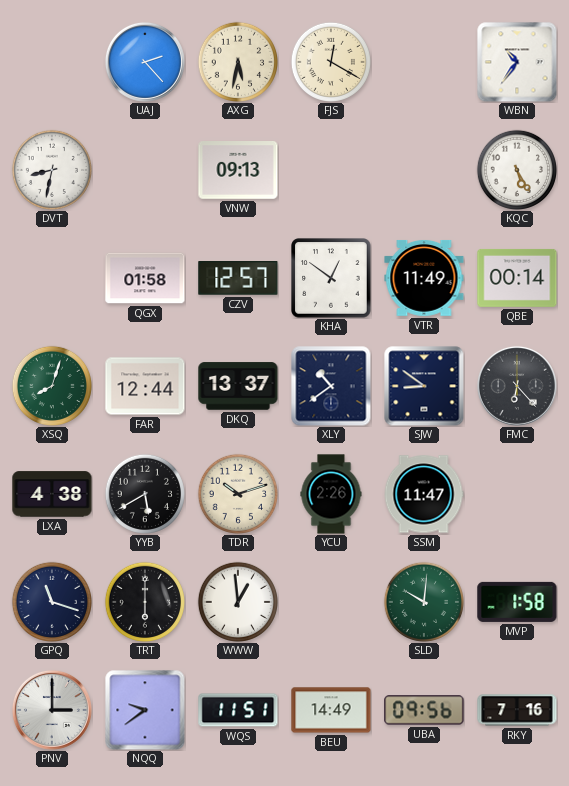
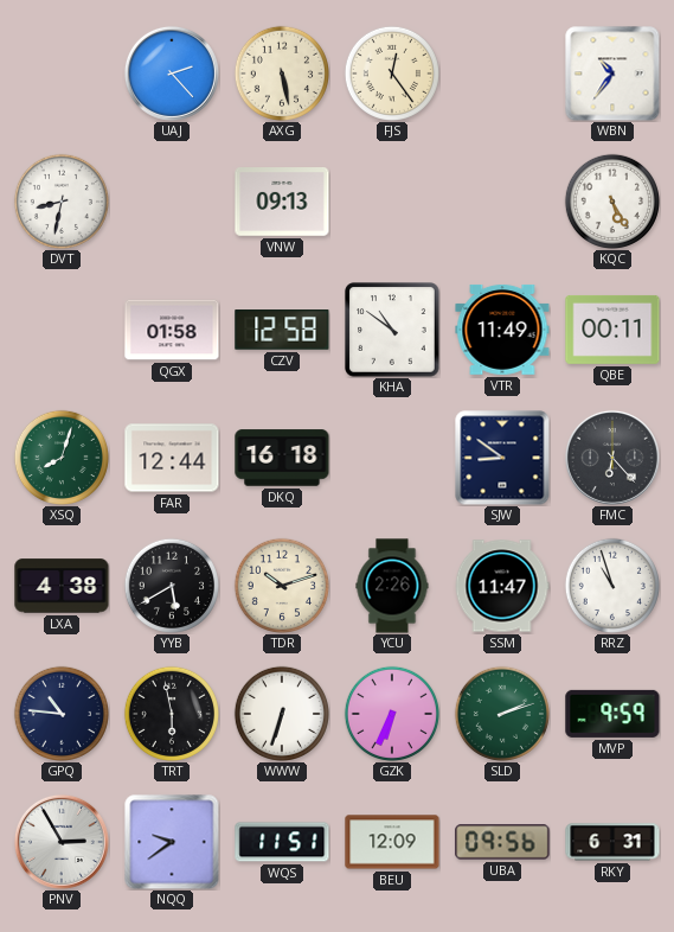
AXG: 5:32 -> 5:28
FJS: 12:20 -> 12:24
CZV: 12:57 -> 12:58
KHA: 12:51 -> 10:51
QBE: 00:14 -> 00:11
DKQ: 13:37 -> 16:18
XLY: 10:39 -> none
RRZ: none -> 10:57
GPQ: 11:18 -> 10:46
TRT: 6:00 -> 5:58
WWW: 12:59 -> 6:33
GZK: none -> 6:34
SLD: 10:01 -> 2:12
MVP: 1:58 -> 9:59
PNV: 3:00 -> 2:55
BEU: 14:49 -> 12:09
RKY: 7:16 -> 6:31
